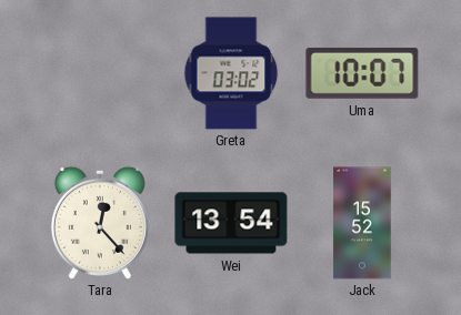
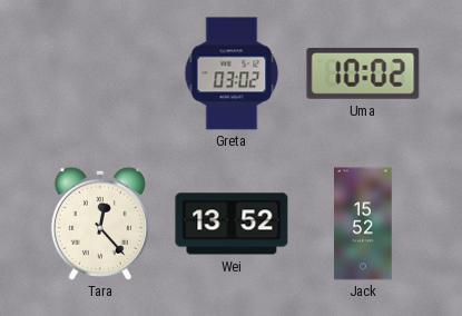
Uma: 10:07 -> 10:02
Wei: 13:54 -> 13:52
